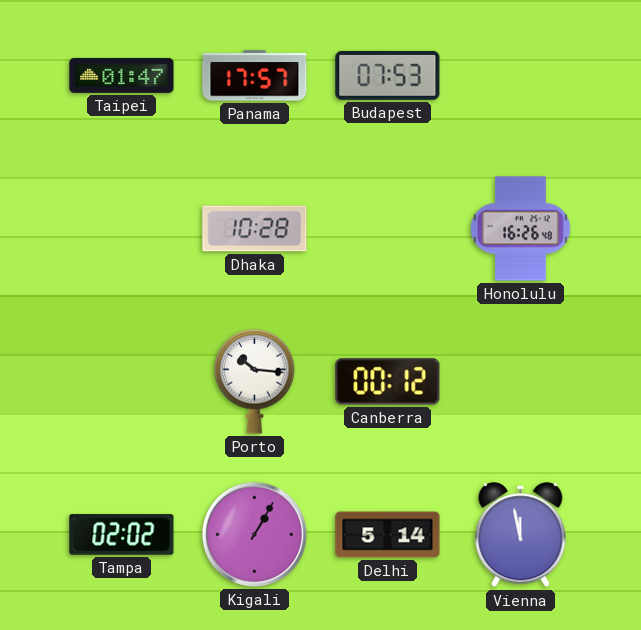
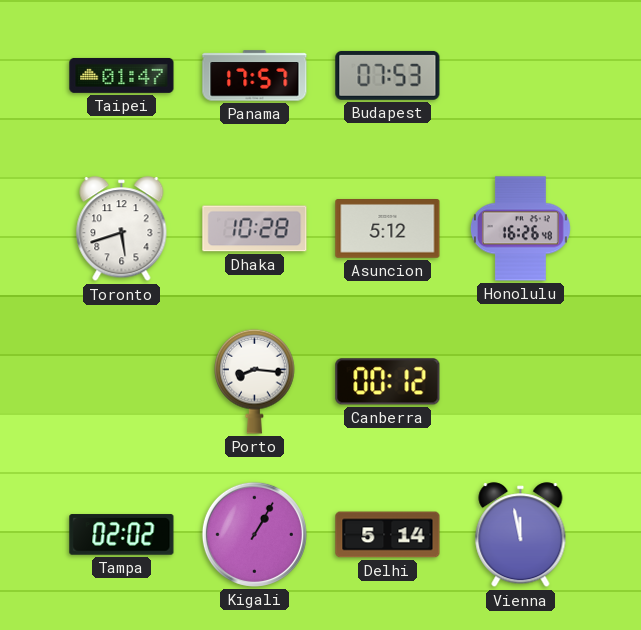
Toronto: none -> 5:42
Asuncion: none -> 5:12
Porto: 10:16 -> 8:16
